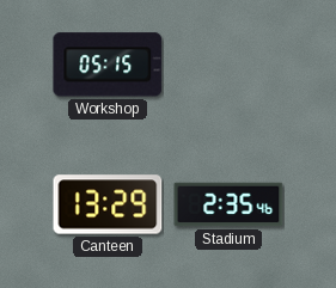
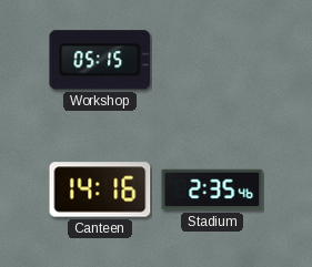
Canteen: 13:29 -> 14:16
